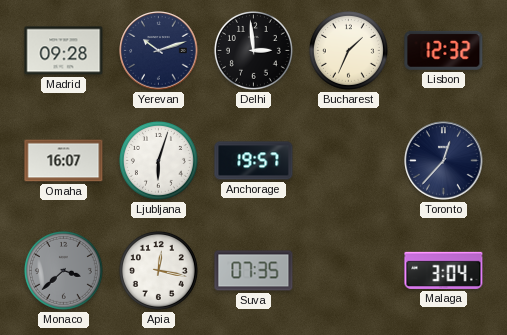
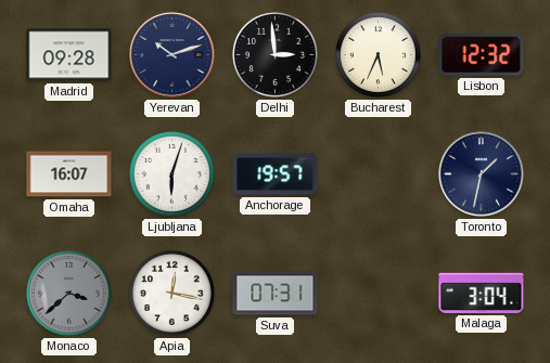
Bucharest: 1:34 -> 5:34
Toronto: 12:37 -> 1:32
Suva: 07:35 -> 07:31
